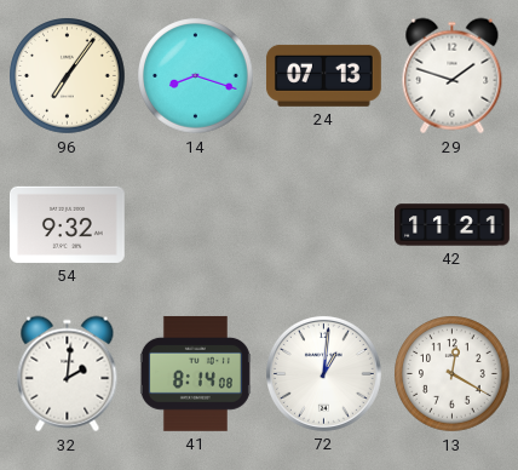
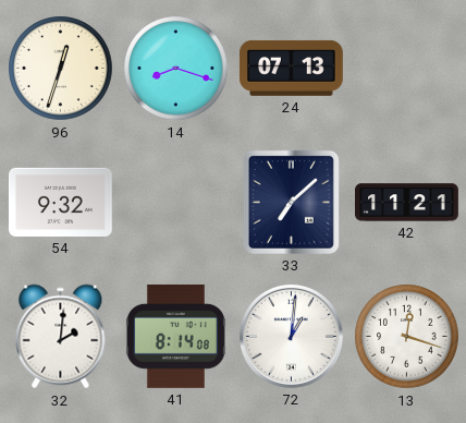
96: 7:06 -> 12:33
29: 1:48 -> none
33: none -> 7:08
13: 12:20 -> 12:18
